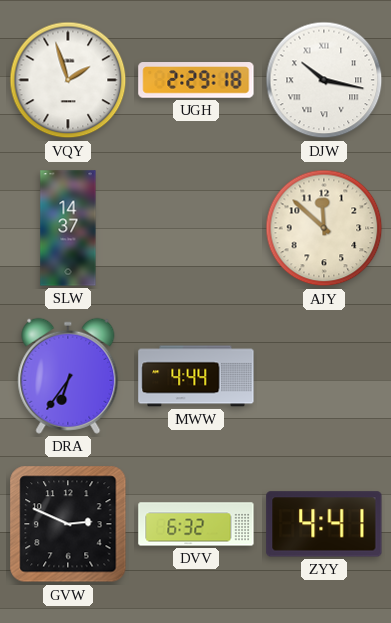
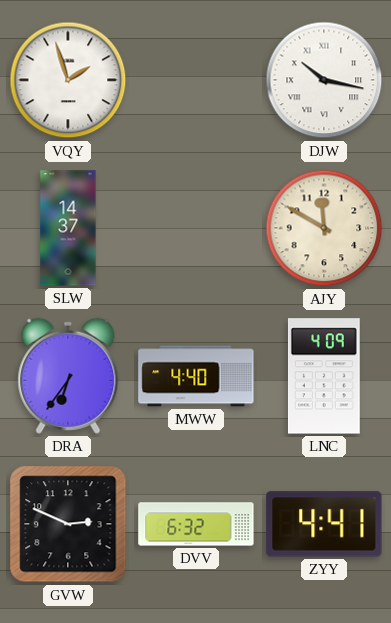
UGH: 2:29 -> none
AJY: 11:52 -> 11:50
MWW: 4:44 -> 4:40
LNC: none -> 4:09
